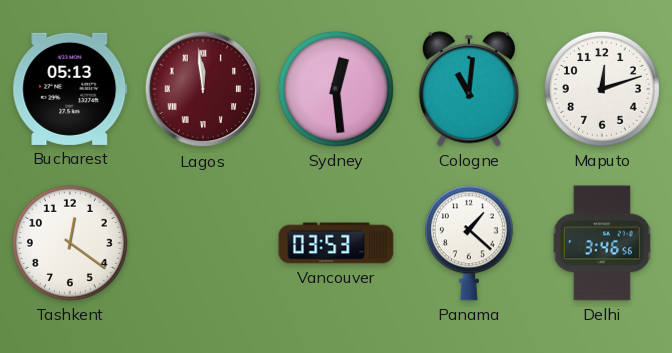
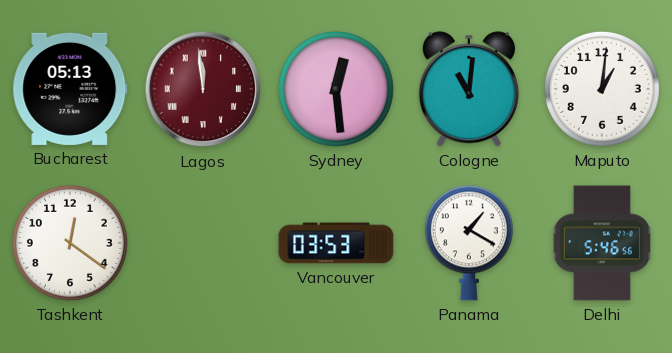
Maputo: 12:12 -> 1:01
Panama: 1:22 -> 1:20
Delhi: 3:46 -> 5:46
